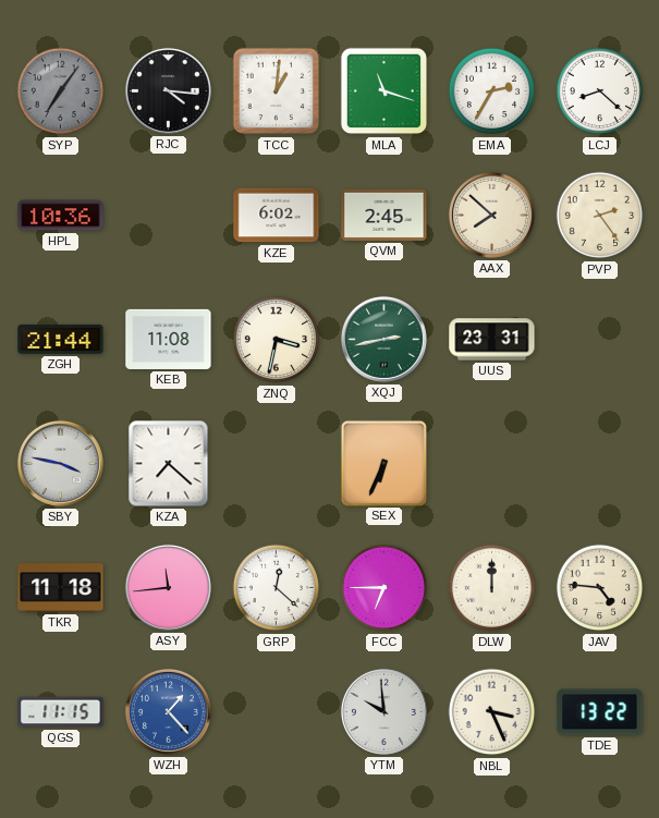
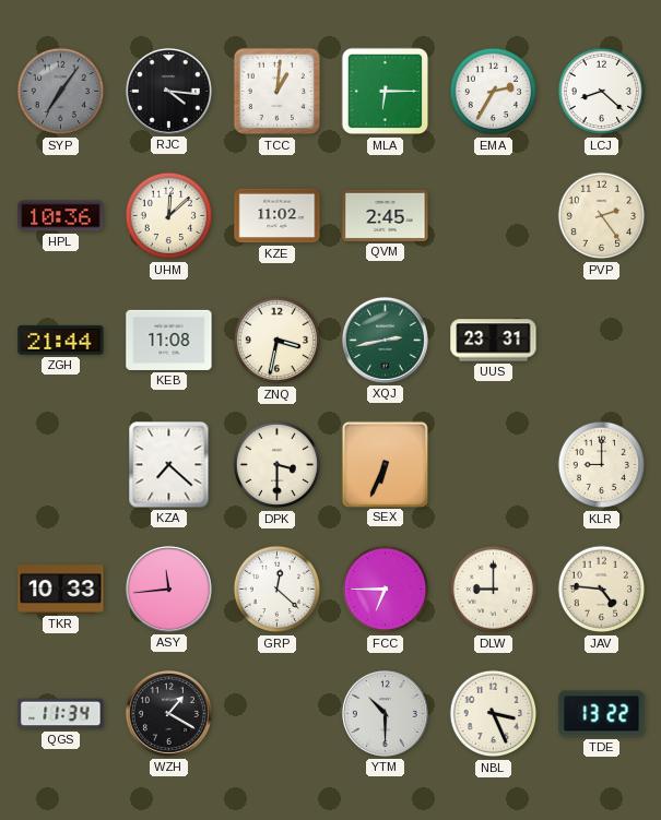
MLA: 11:18 -> 6:15
UHM: none -> 12:08
KZE: 6:02 -> 11:02
AAX: 7:52 -> none
SBY: 3:47 -> none
DPK: none -> 3:30
KLR: none -> 9:00
TKR: 11:18 -> 10:33
DLW: 12:00 -> 9:00
QGS: 11:15 -> 11:34
WZH: 1:23 -> 1:20
WZH dial: blue -> black
YTM: 9:59 -> 10:30
